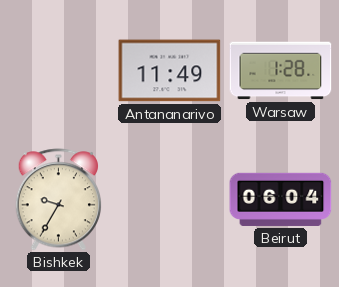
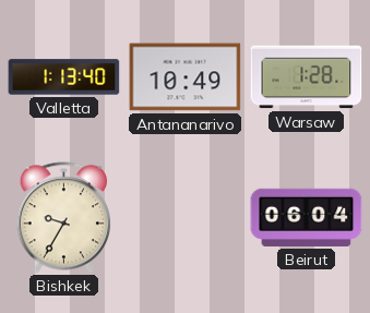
Valletta: none -> 1:13
Antananarivo: 11:49 -> 10:49
